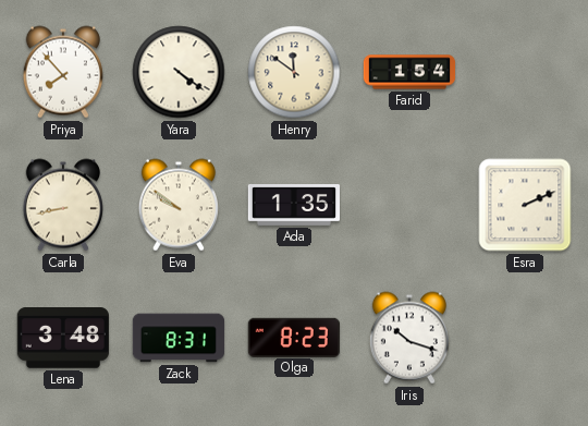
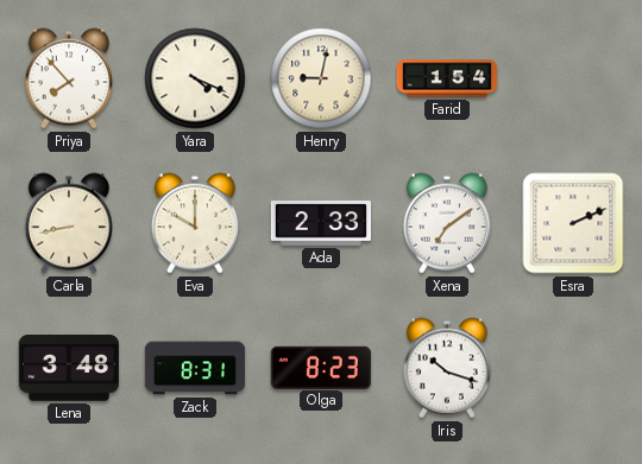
Yara: 4:21 -> 4:19
Henry: 11:51 -> 9:02
Eva: 9:51 -> 10:00
Ada: 1:35 -> 2:33
Xena: none -> 7:09
